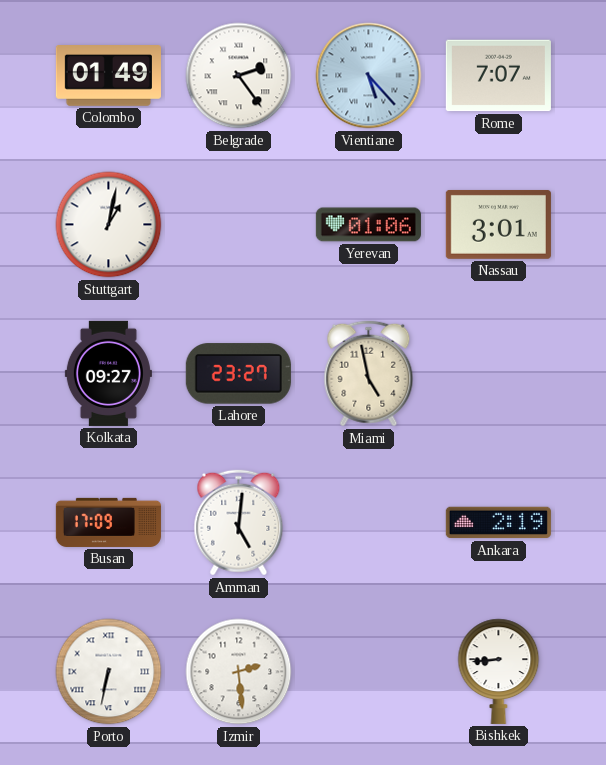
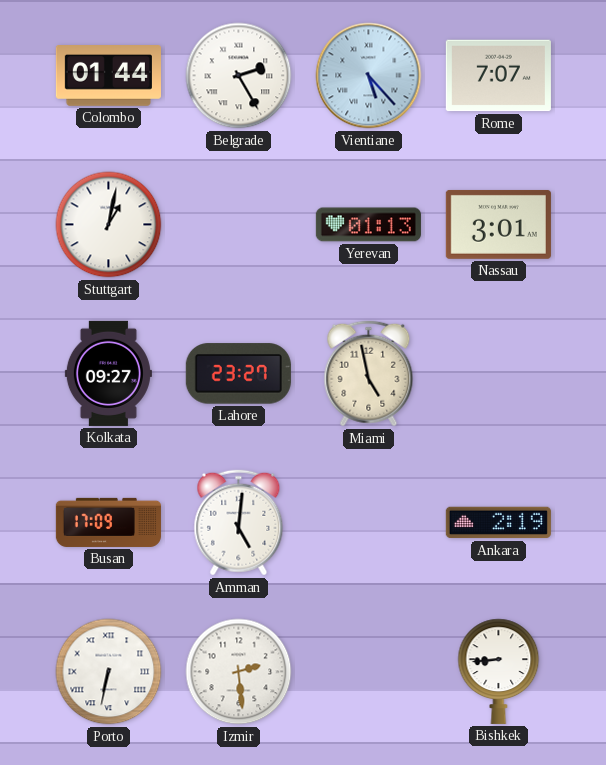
Colombo: 01:49 -> 01:44
Belgrade: 2:24 -> 2:25
Yerevan: 01:06 -> 01:13
